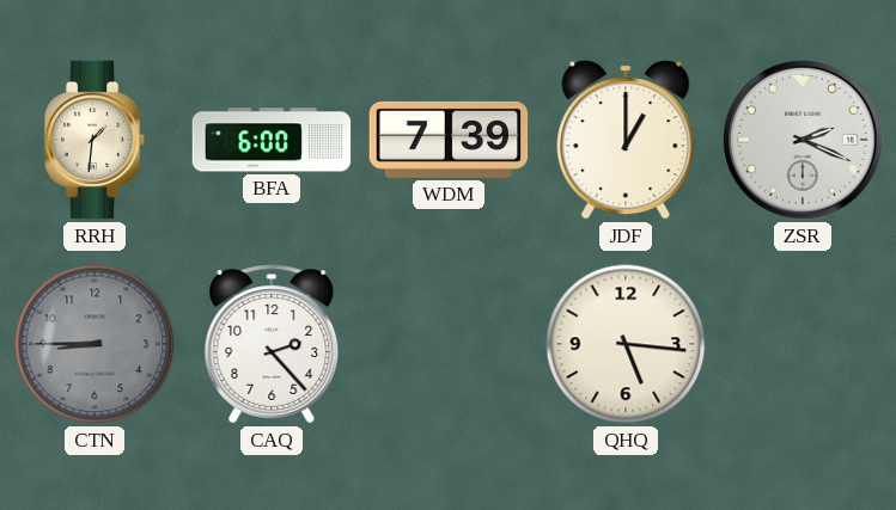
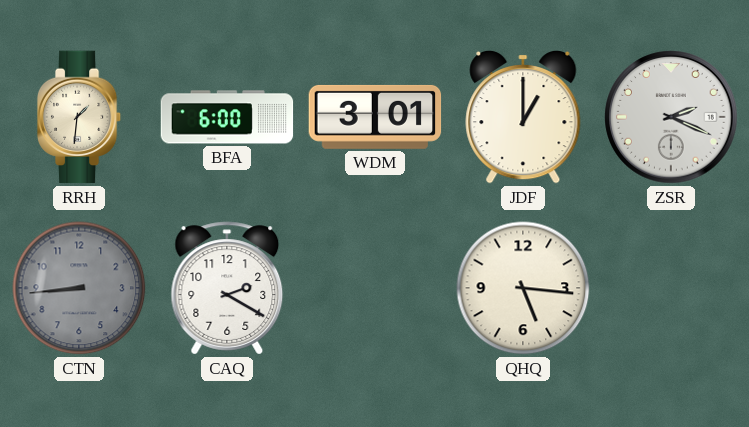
WDM: 7:39 -> 3:01
CTN: 8:45 -> 8:44
CAQ: 2:23 -> 2:20
